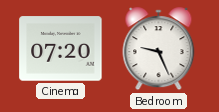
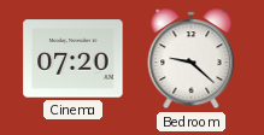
Bedroom: 9:26 -> 9:22
